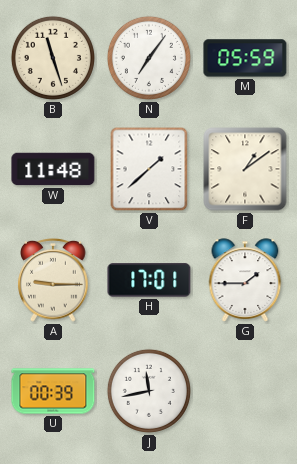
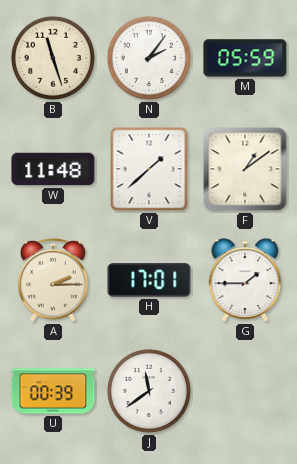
N: 7:06 -> 2:06
A: 9:15 -> 2:15
J: 11:43 -> 11:39
